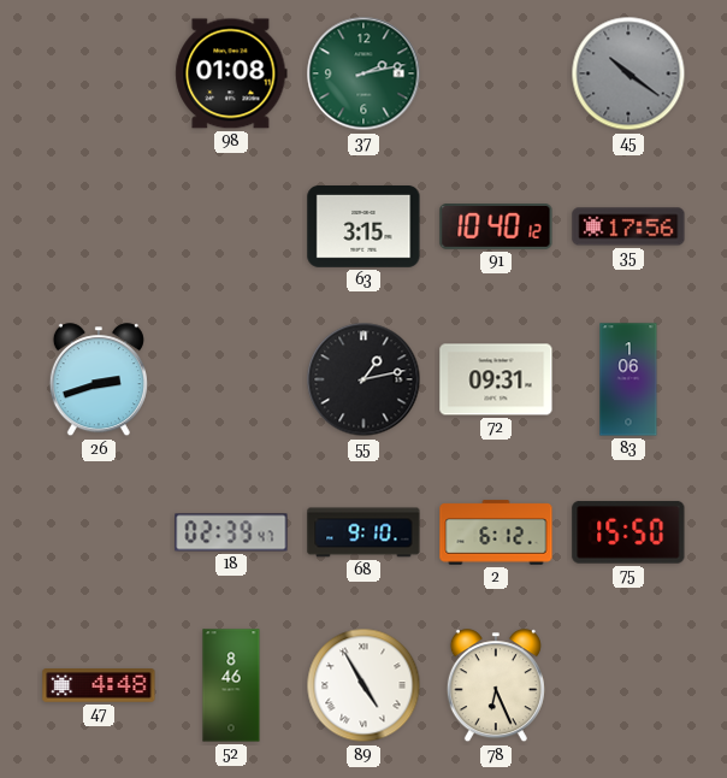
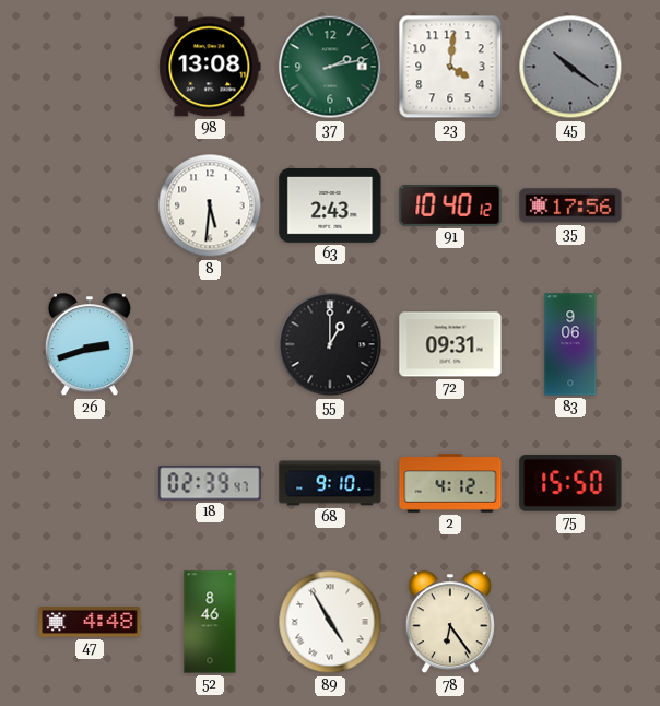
98: 01:08 -> 13:08
23: none -> 4:01
8: none -> 5:31
63: 3:15 -> 2:43
55: 1:13 -> 1:00
83: 1:06 -> 9:06
2: 6:12 -> 4:12
78: 6:26 -> 6:24
